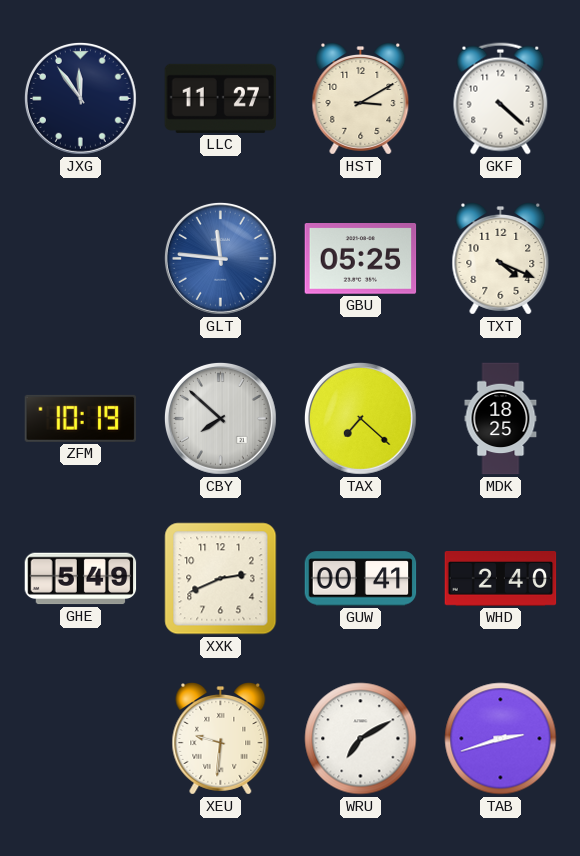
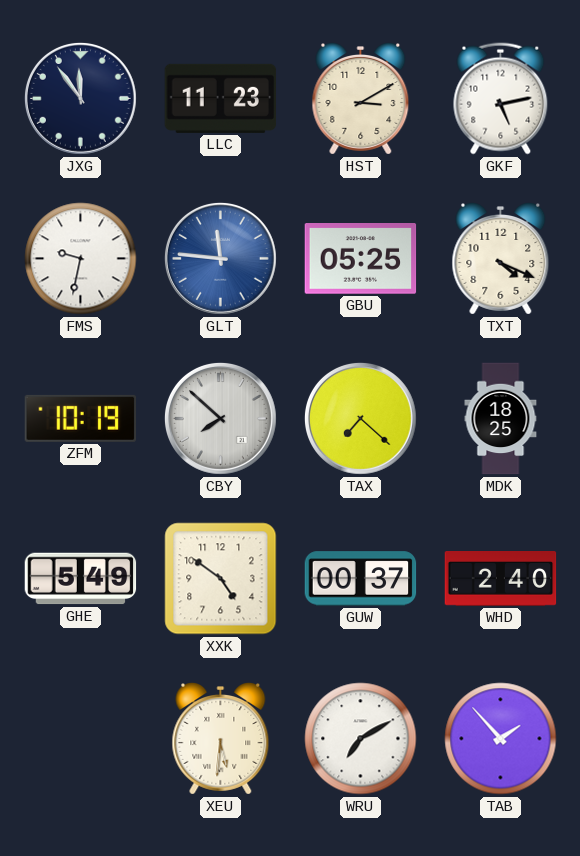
LLC: 11:27 -> 11:23
GKF: 4:22 -> 5:13
FMS: none -> 9:32
XXK: 2:41 -> 4:51
GUW: 00:41 -> 00:37
XEU: 9:31 -> 5:31
TAB: 2:42 -> 1:53
